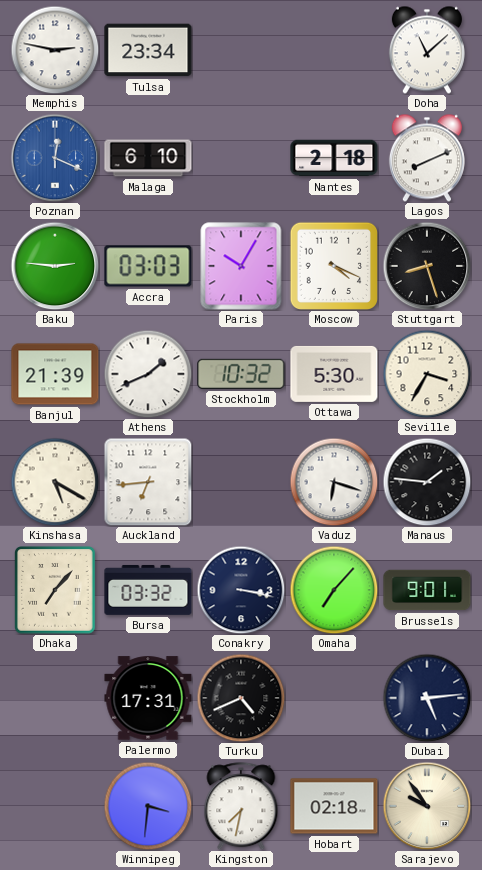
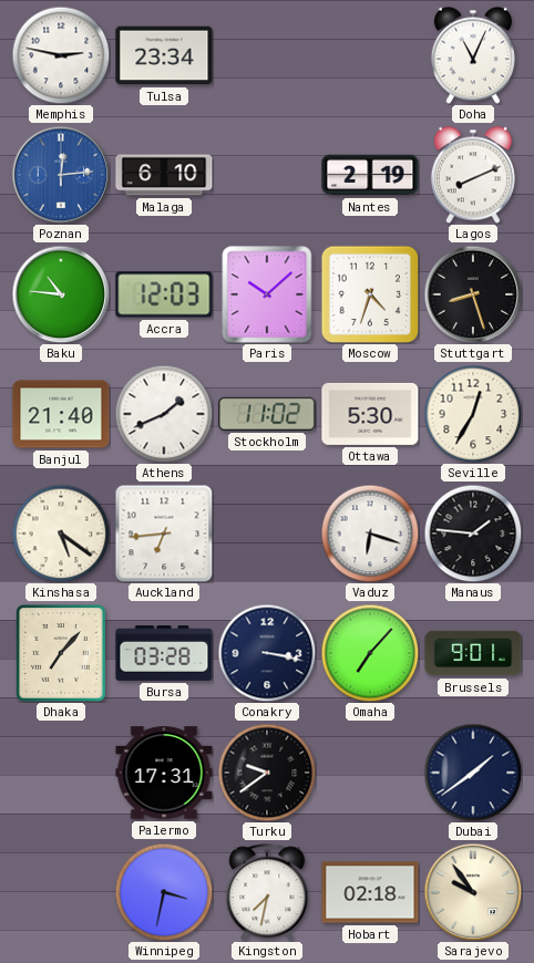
Doha: 11:08 -> 11:04
Poznan: 12:19 -> 12:14
Nantes: 2:18 -> 2:19
Baku: 2:46 -> 10:46
Accra: 03:03 -> 12:03
Paris: 10:05 -> 10:08
Moscow: 4:19 -> 4:33
Banjul: 21:39 -> 21:40
Stockholm: 10:32 -> 11:02
Seville: 3:35 -> 12:35
Kinshasa: 5:20 -> 5:21
Bursa: 03:32 -> 03:28
Turku: 4:41 -> 9:39
Dubai: 5:14 -> 1:39
Winnipeg: 3:31 -> 3:32
